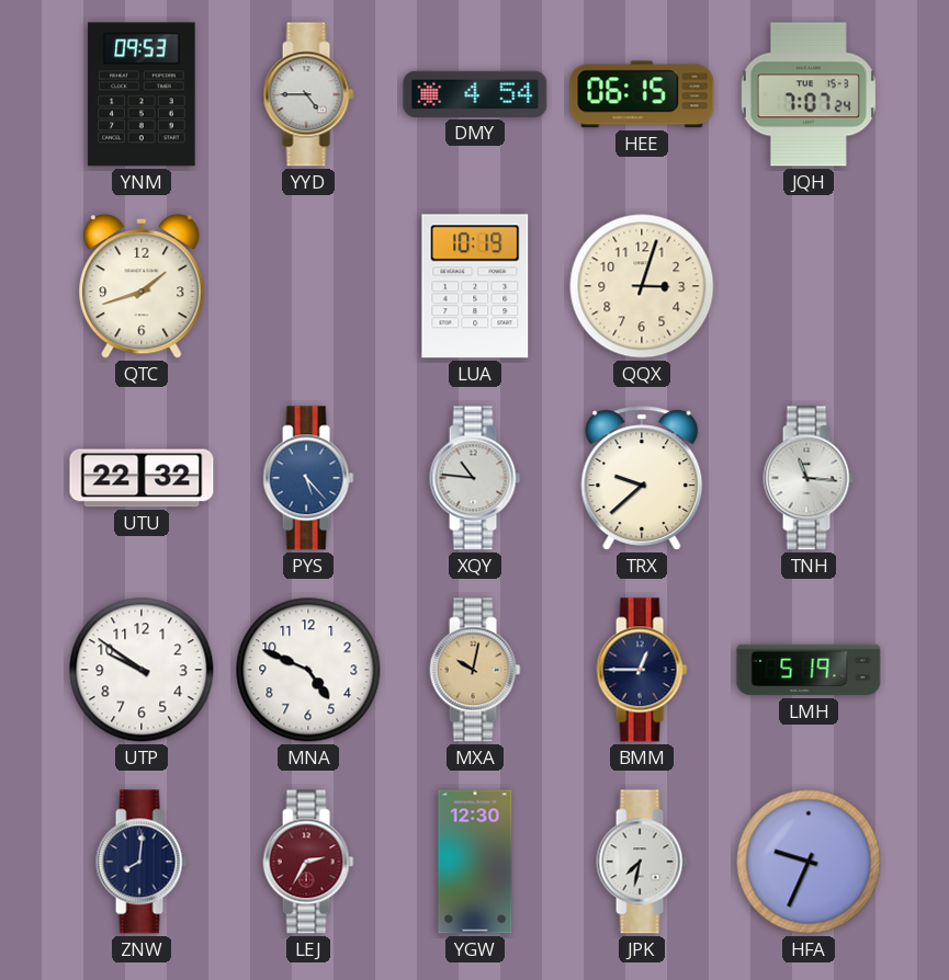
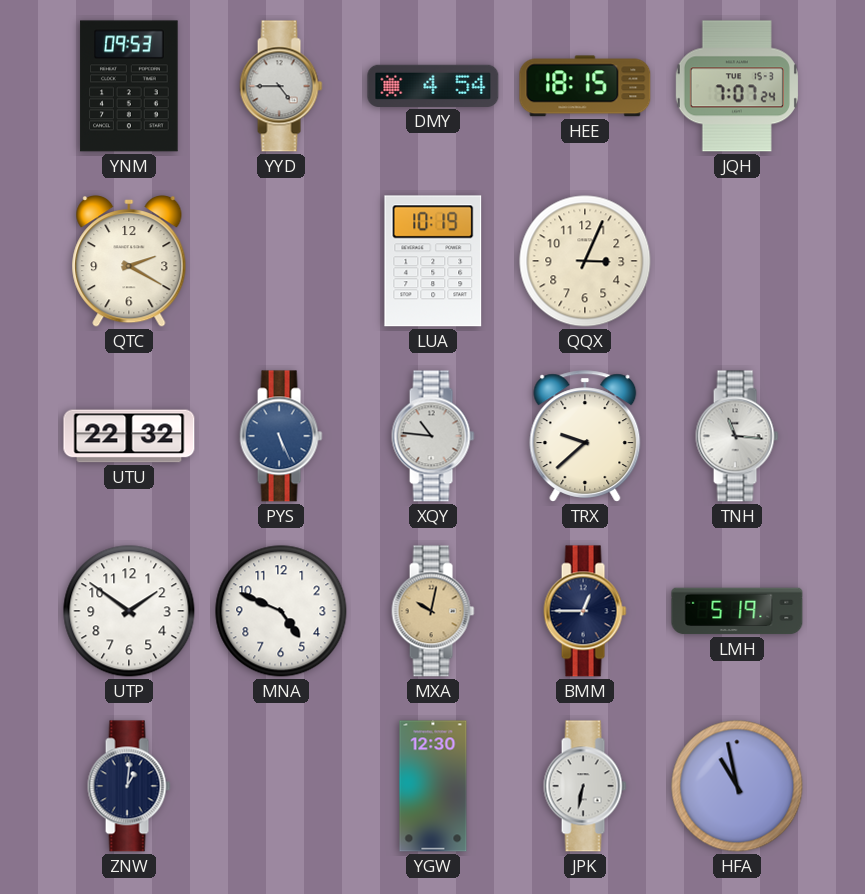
HEE: 06:15 -> 18:15
QTC: 1:42 -> 2:20
QQX: 3:03 -> 3:04
PYS: 5:23 -> 5:26
UTP: 9:51 -> 1:51
ZNW: 8:01 -> 1:01
LEJ: 2:35 -> none
JPK: 7:32 -> 6:32
HFA: 9:34 -> 10:58
